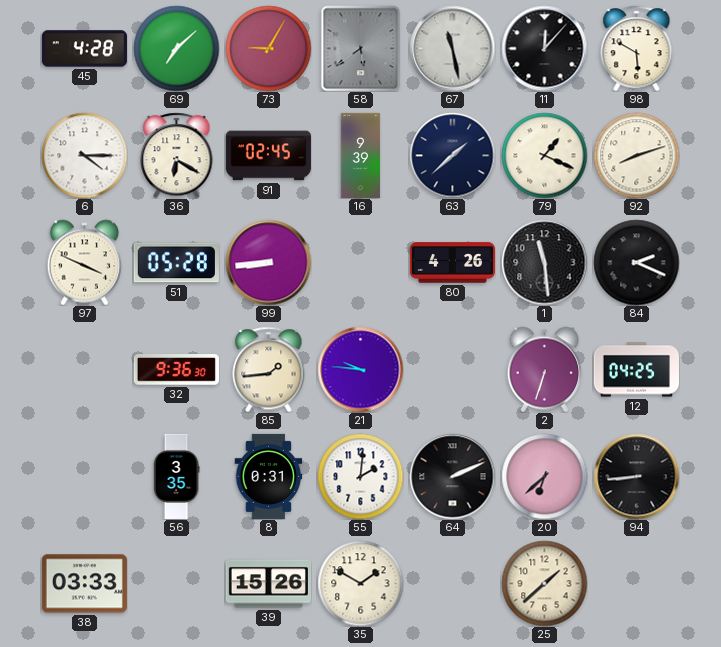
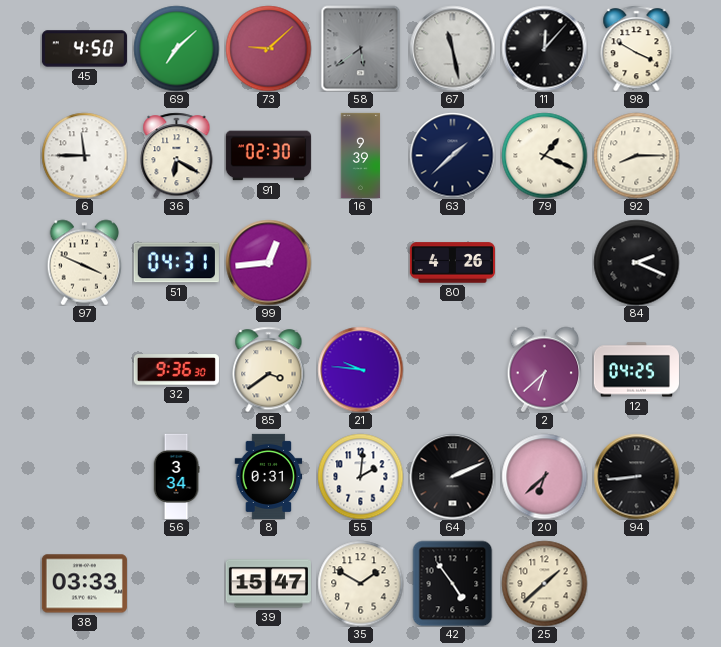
45: 4:28 -> 4:50
73: 9:05 -> 9:08
98: 5:50 -> 3:50
6: 4:15 -> 11:45
91: 02:45 -> 02:30
92: 8:12 -> 8:15
51: 05:28 -> 04:31
99: 8:44 -> 12:44
1: 11:29 -> none
85: 1:44 -> 3:39
2: 6:33 -> 6:38
56: 3:35 -> 3:34
39: 15:26 -> 15:47
42: none -> 4:54
